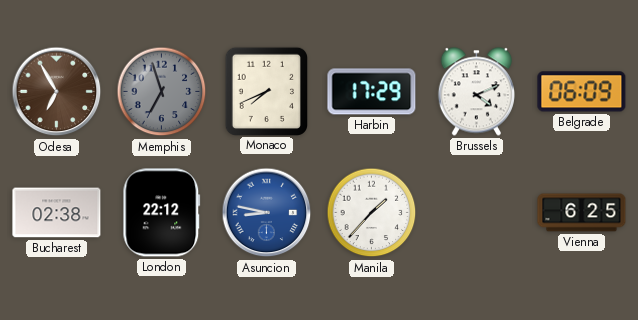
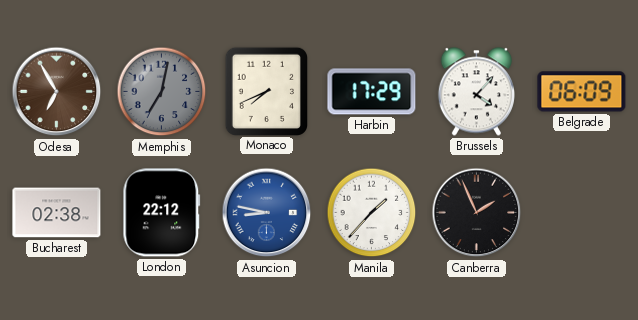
Memphis: 6:57 -> 7:02
Brussels: 4:11 -> 4:07
Canberra: none -> 1:56
Vienna: 6:25 -> none
